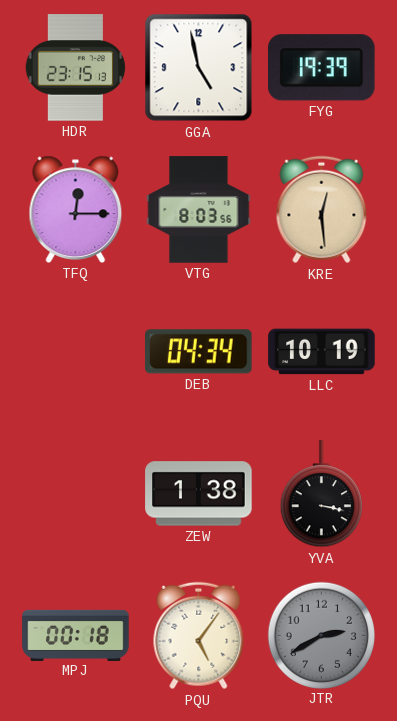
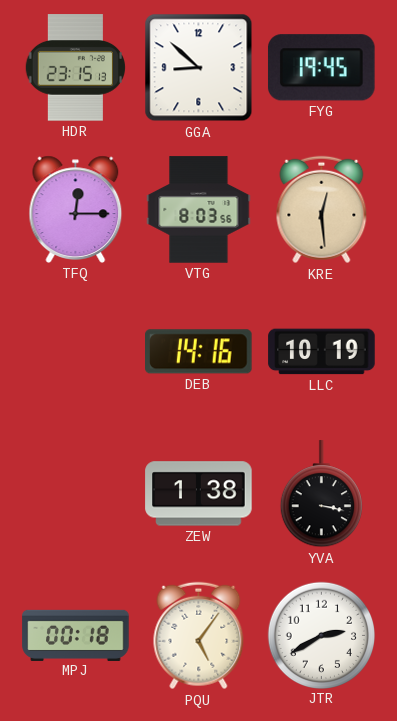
GGA: 4:58 -> 8:52
FYG: 19:39 -> 19:45
DEB: 04:34 -> 14:16
JTR dial: grey -> white
